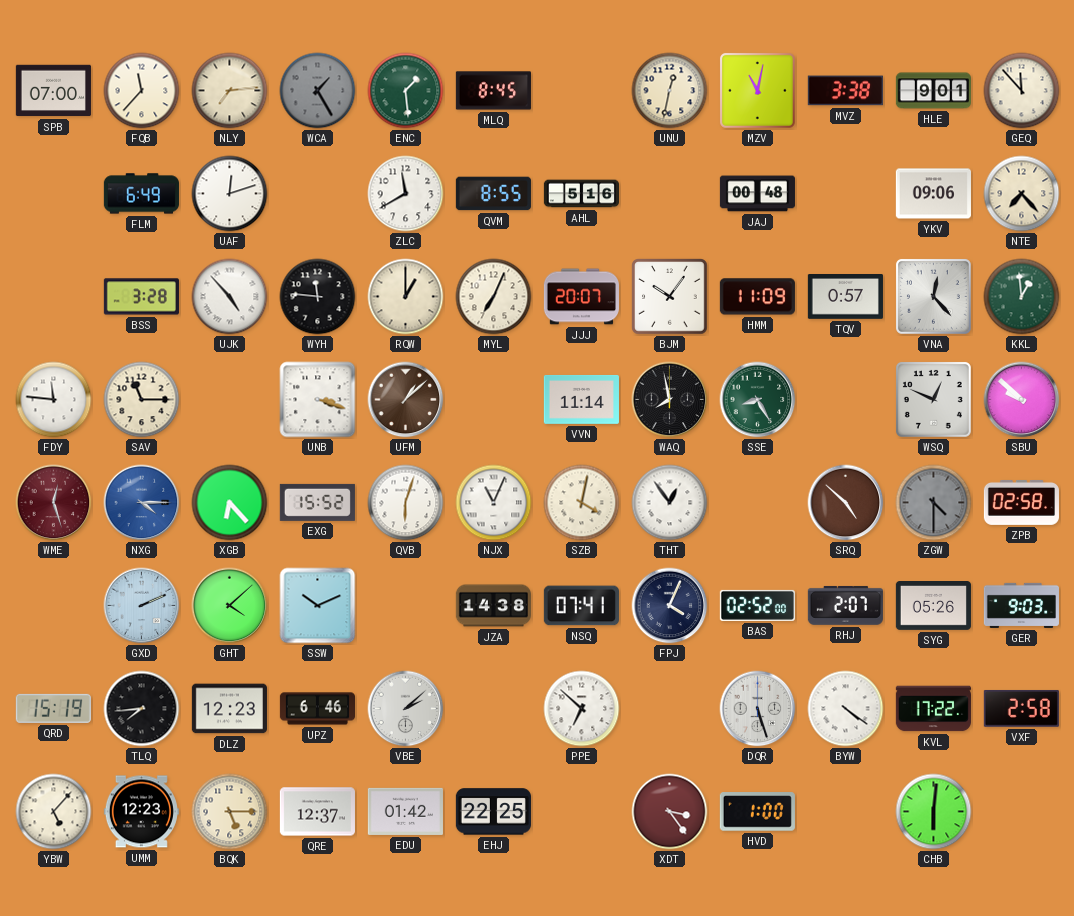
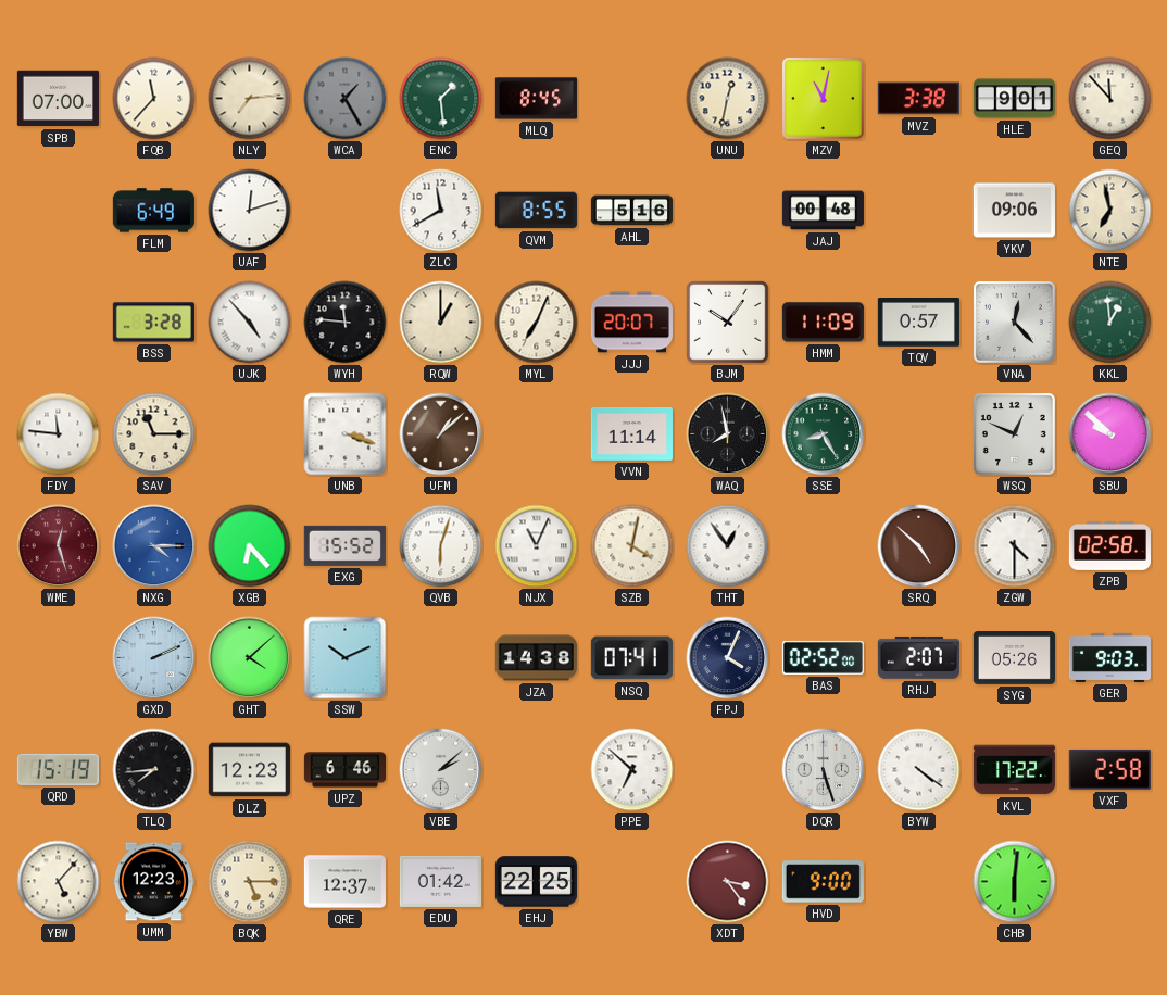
NTE: 7:23 -> 6:58
ZGW dial: grey -> white
HVD: 1:00 -> 9:00
